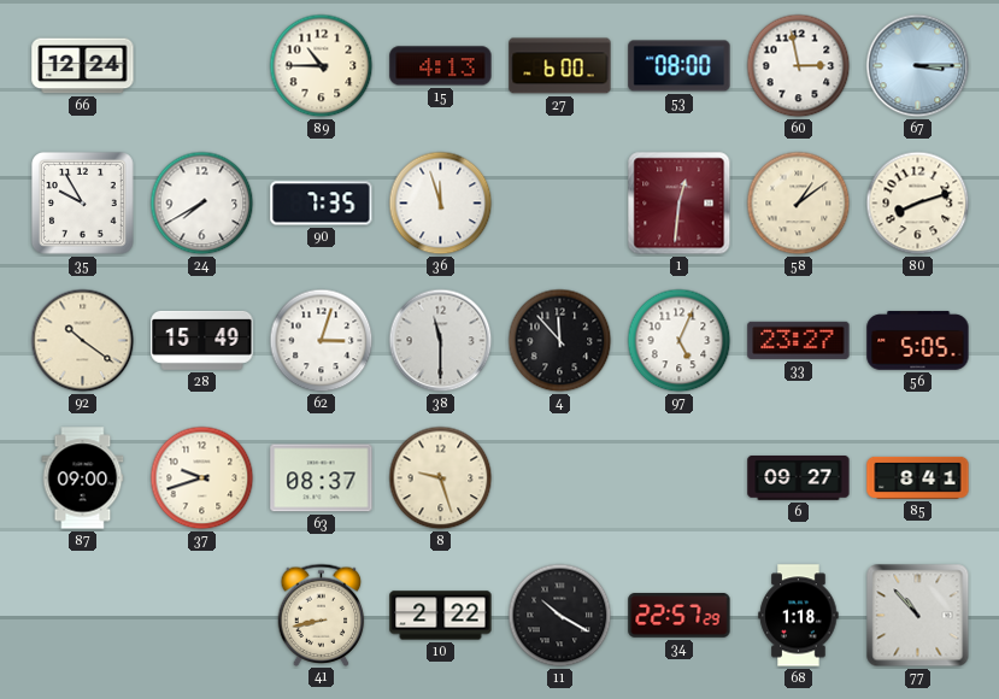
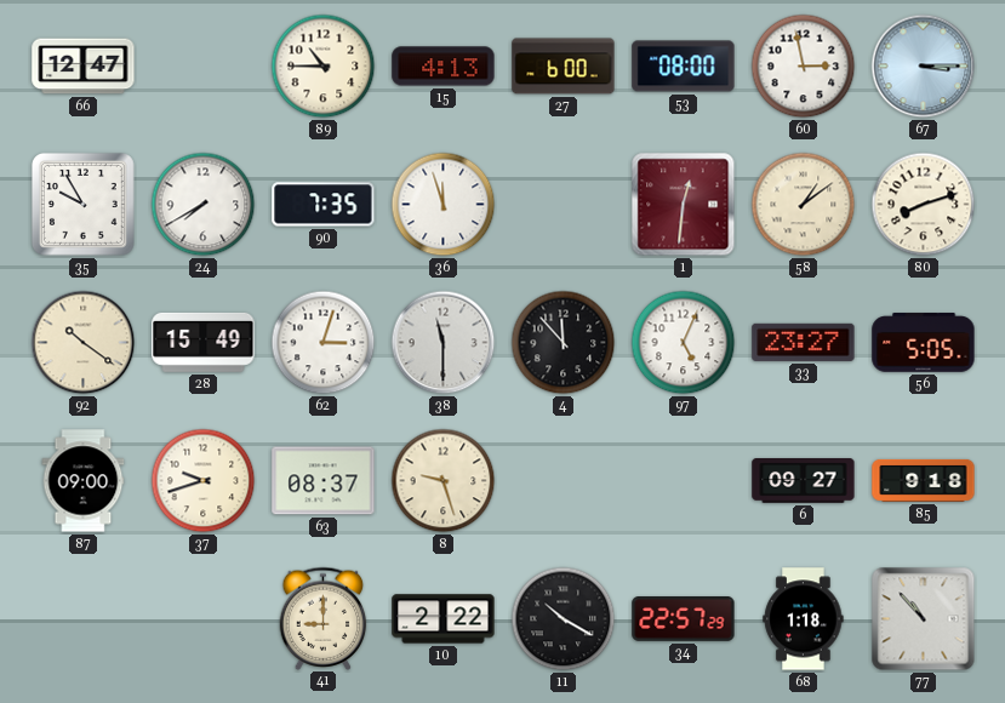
66: 12:24 -> 12:47
85: 8:41 -> 9:18
41: 8:43 -> 9:00
